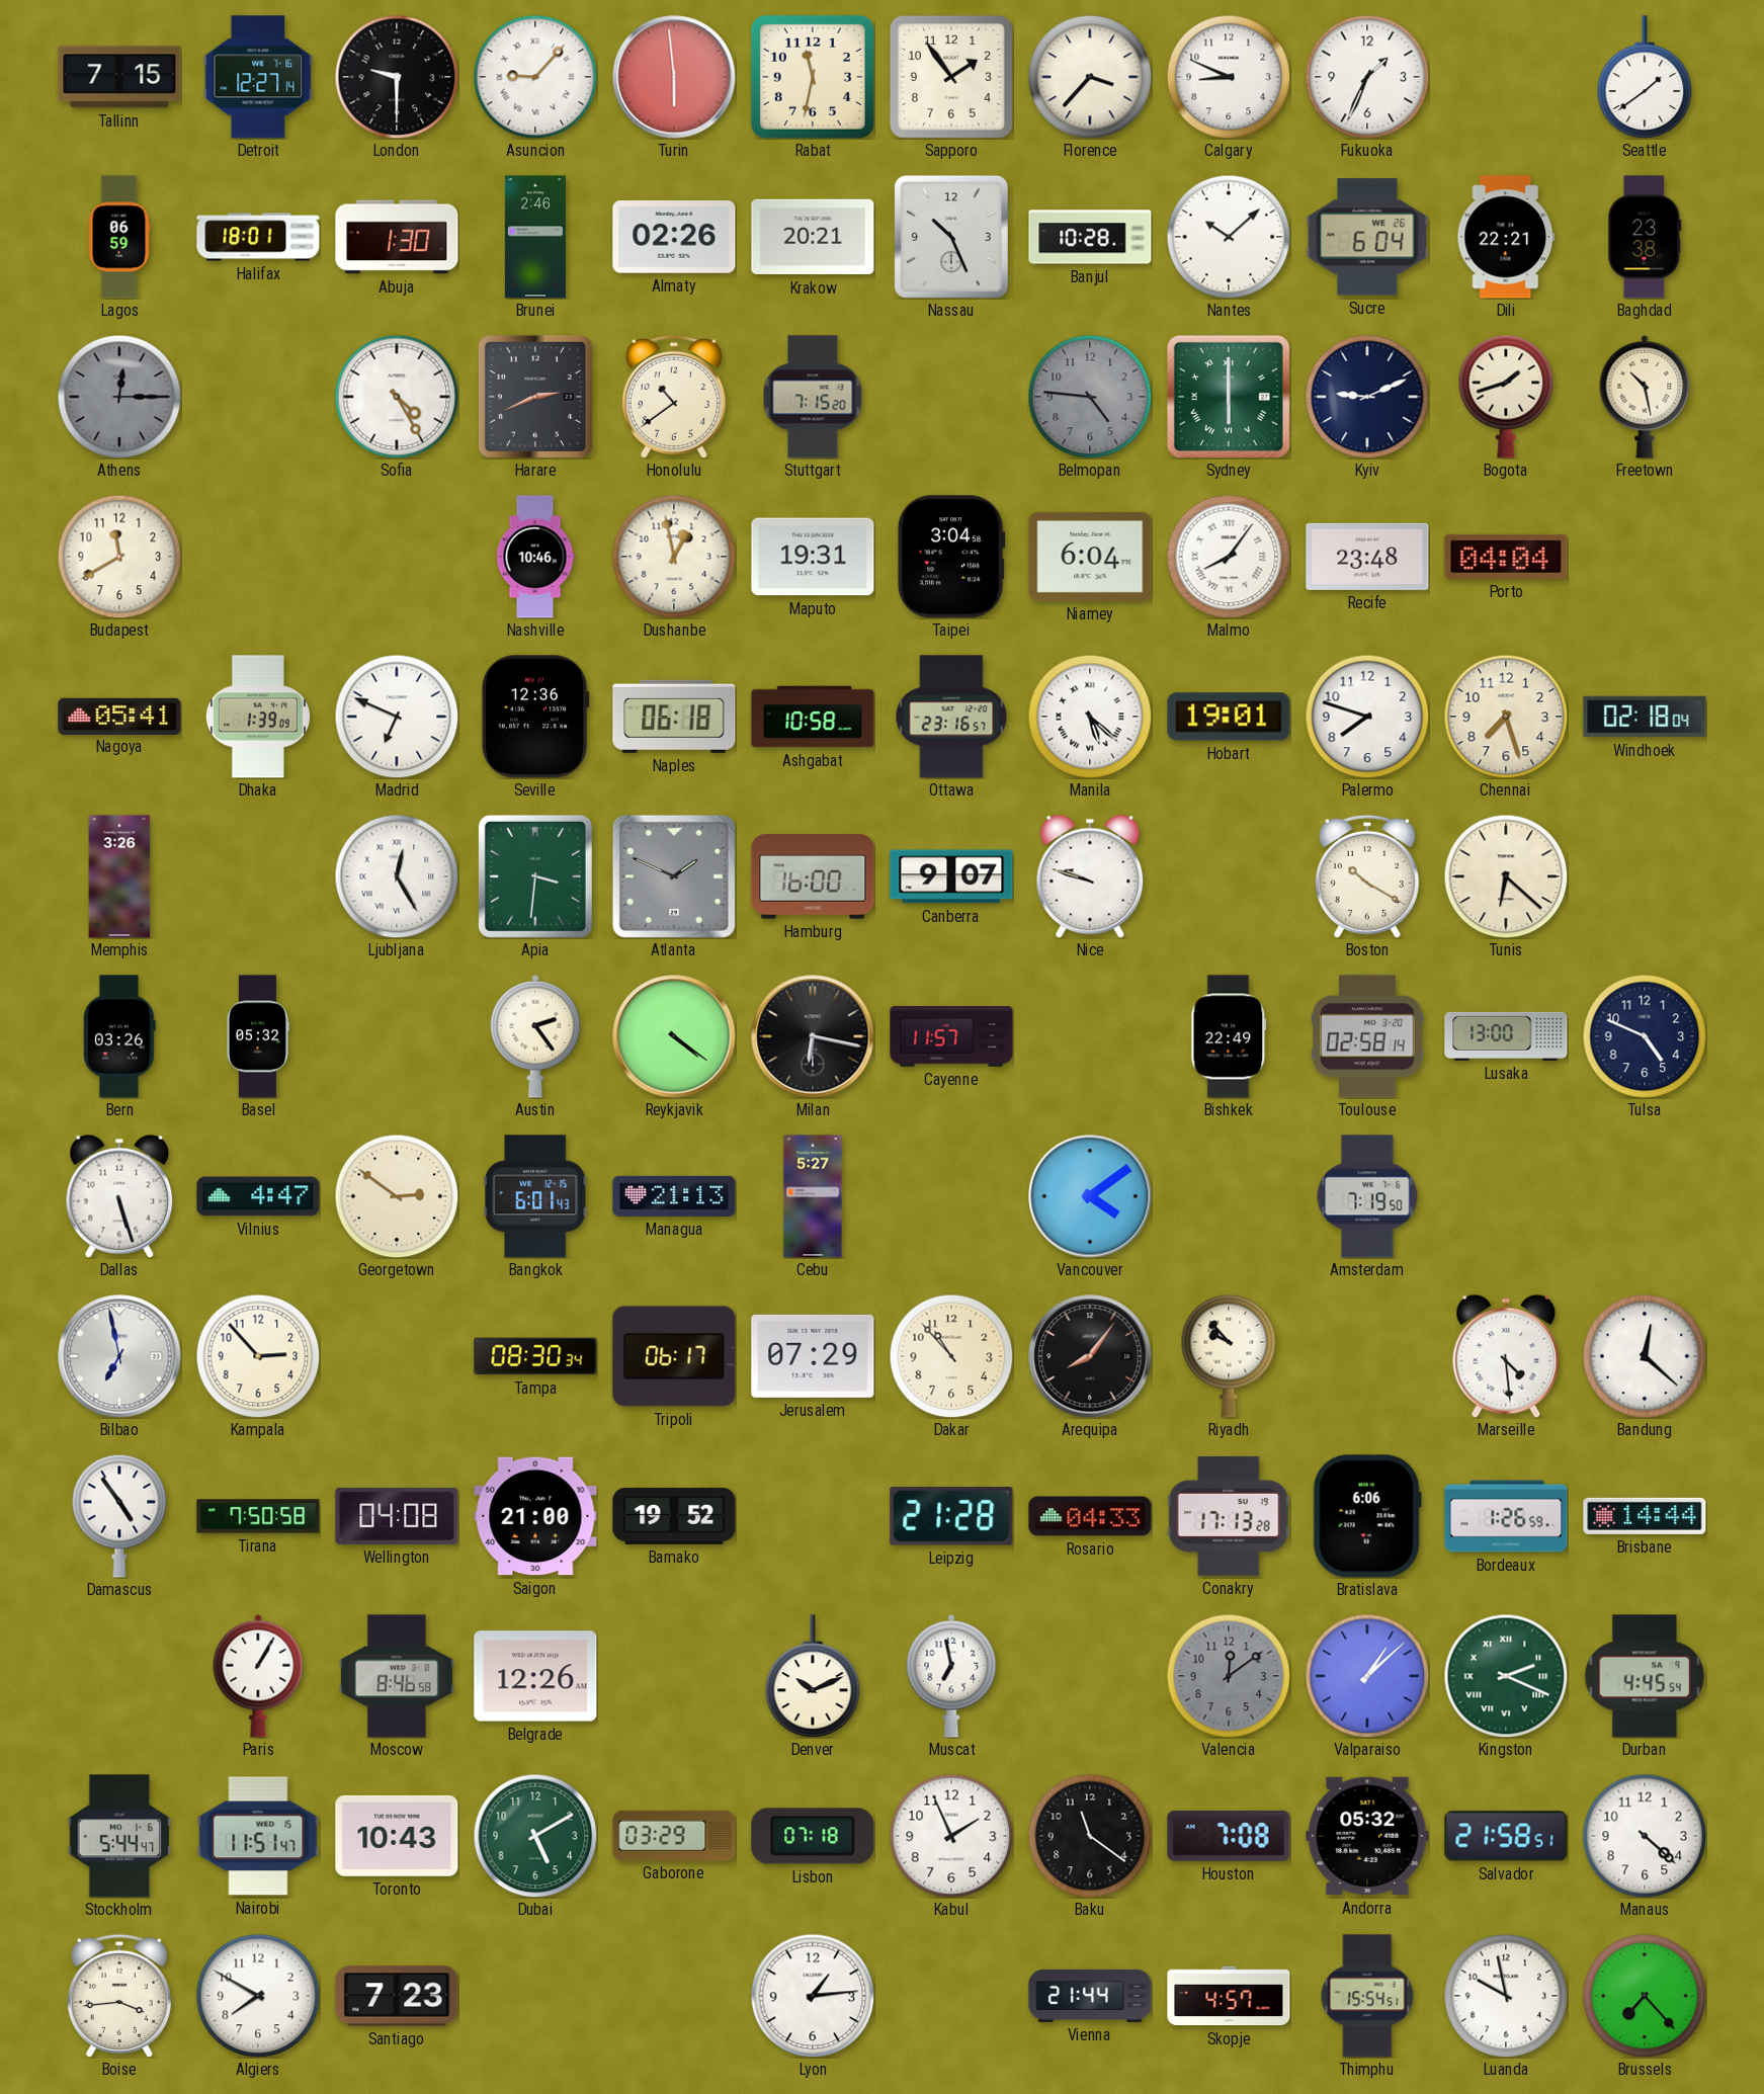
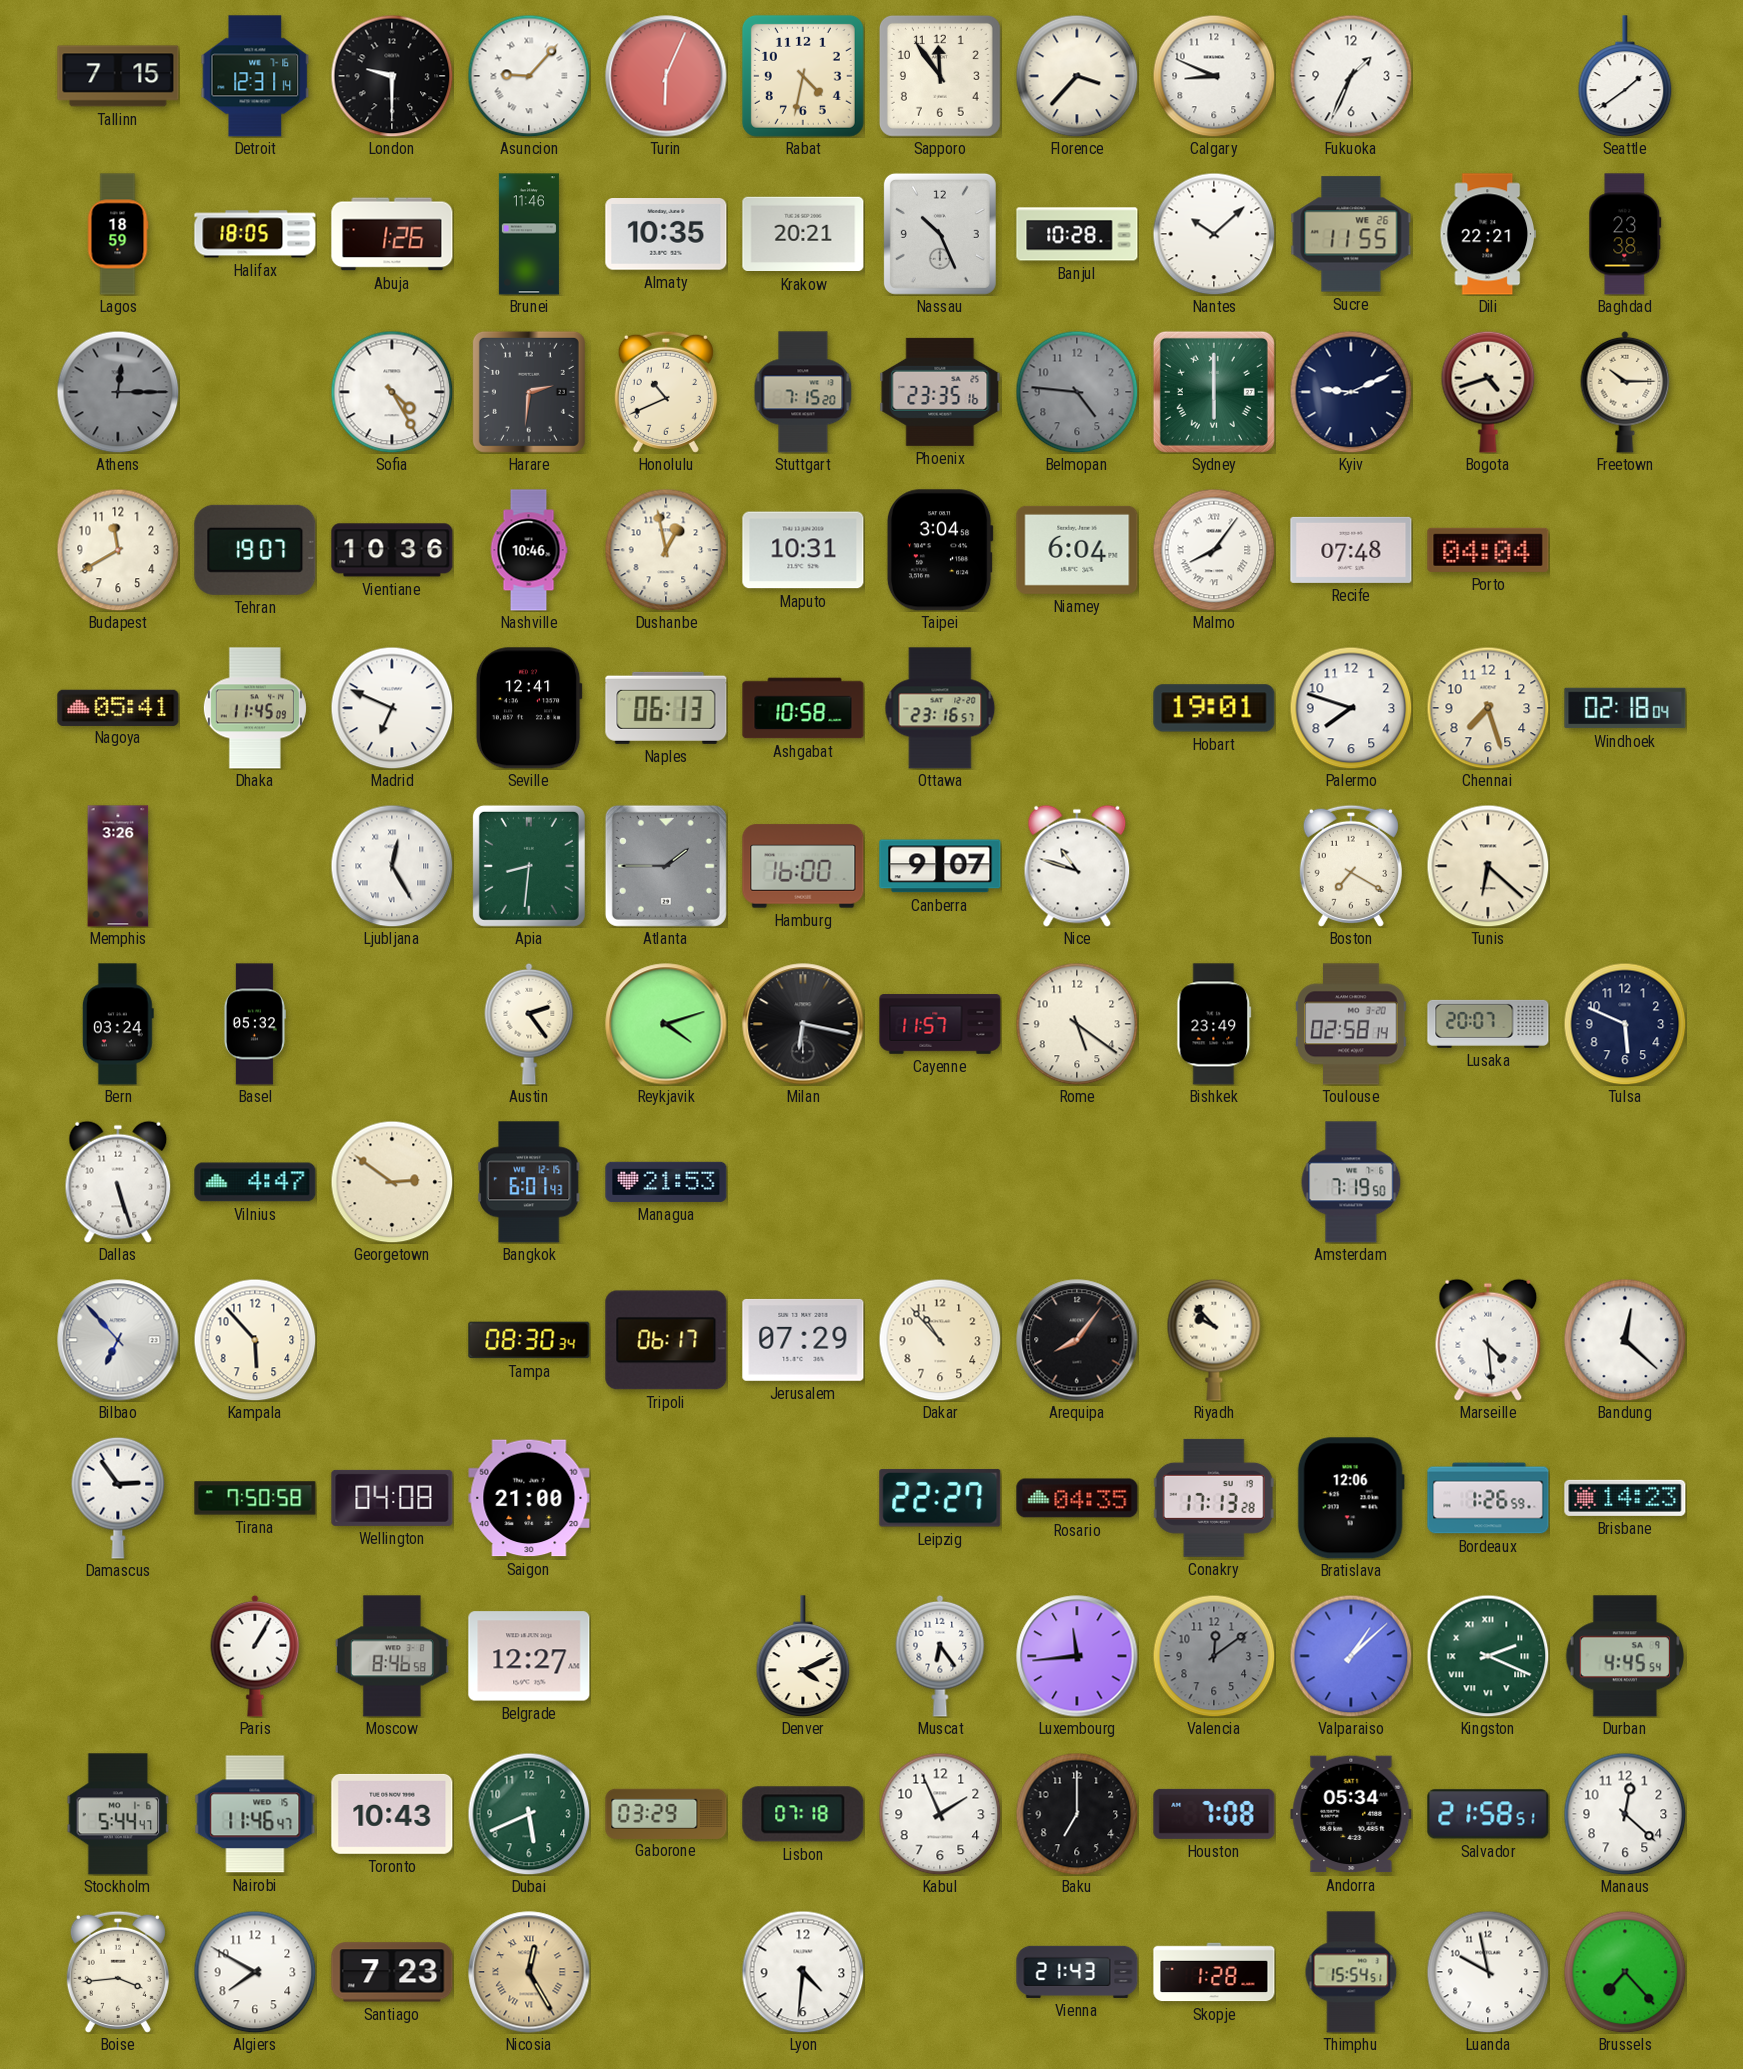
Detroit: 12:27 -> 12:31
Turin: 5:59 -> 6:04
Rabat: 11:32 -> 4:32
Sapporo: 1:54 -> 11:54
Lagos: 06:59 -> 18:59
Halifax: 18:01 -> 18:05
Abuja: 1:30 -> 1:26
Brunei: 2:46 -> 11:46
Almaty: 02:26 -> 10:35
Sucre: 6:04 -> 11:55
Harare: 2:41 -> 2:31
Honolulu: 10:39 -> 10:41
Phoenix: none -> 23:35
Bogota: 1:42 -> 4:42
Freetown: 10:28 -> 10:15
Tehran: none -> 19:07
Vientiane: none -> 10:36
Maputo: 19:31 -> 10:31
Recife: 23:48 -> 07:48
Dhaka: 1:39 -> 11:45
Seville: 12:36 -> 12:41
Naples: 06:18 -> 06:13
Manila: 5:22 -> none
Apia: 3:31 -> 8:31
Atlanta: 1:49 -> 1:45
Nice: 9:48 -> 10:48
Boston: 10:20 -> 7:20
Bern: 03:26 -> 03:24
Reykjavik: 4:21 -> 4:12
Rome: none -> 5:21
Bishkek: 22:49 -> 23:49
Lusaka: 13:00 -> 20:07
Tulsa: 4:49 -> 5:49
Managua: 21:13 -> 21:53
Cebu: 5:27 -> none
Vancouver: 4:09 -> none
Bilbao: 6:58 -> 6:53
Kampala: 2:53 -> 5:53
Damascus: 4:54 -> 2:54
Bamako: 19:52 -> none
Leipzig: 21:28 -> 22:27
Rosario: 04:33 -> 04:35
Bratislava: 6:06 -> 12:06
Brisbane: 14:44 -> 14:23
Belgrade: 12:26 -> 12:27
Denver: 10:11 -> 4:11
Muscat: 6:58 -> 6:24
Luxembourg: none -> 11:44
Nairobi: 11:51 -> 11:46
Dubai: 5:10 -> 5:41
Baku: 11:21 -> 7:00
Andorra: 05:32 -> 05:34
Manaus: 4:22 -> 12:22
Nicosia: none -> 12:25
Lyon: 1:14 -> 4:31
Vienna: 21:44 -> 21:43
Skopje: 4:57 -> 1:28
